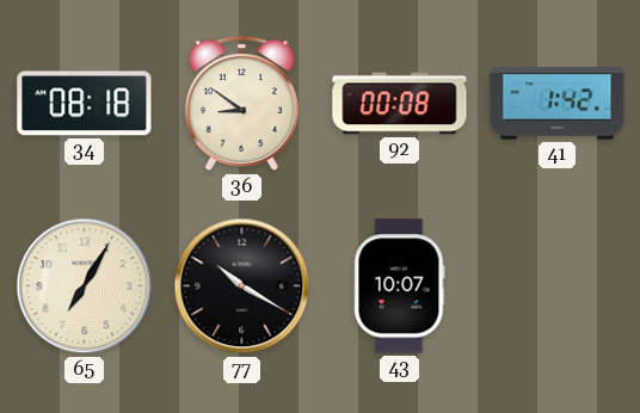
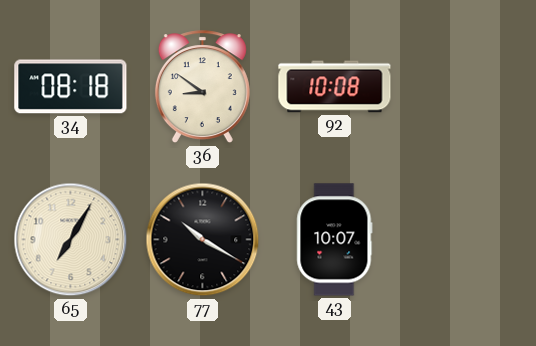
92: 00:08 -> 10:08
41: 1:42 -> none
